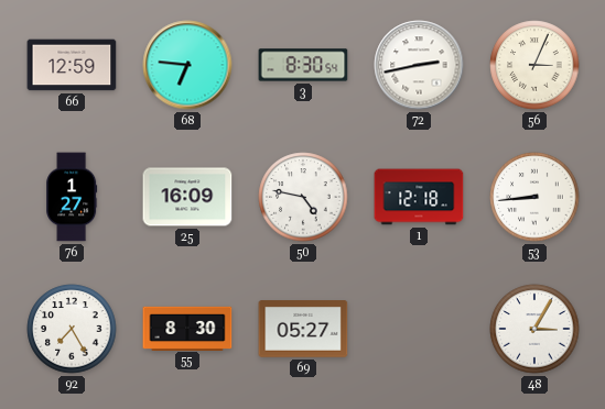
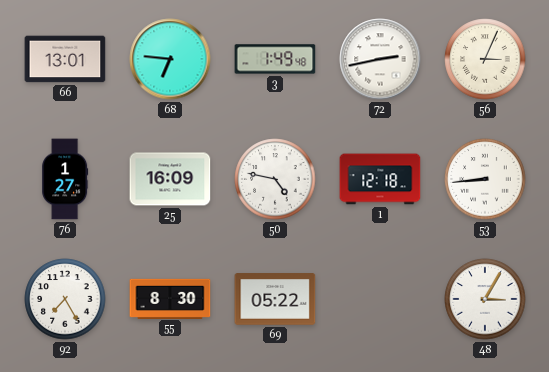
66: 12:59 -> 13:01
3: 8:30 -> 1:49
69: 05:27 -> 05:22
